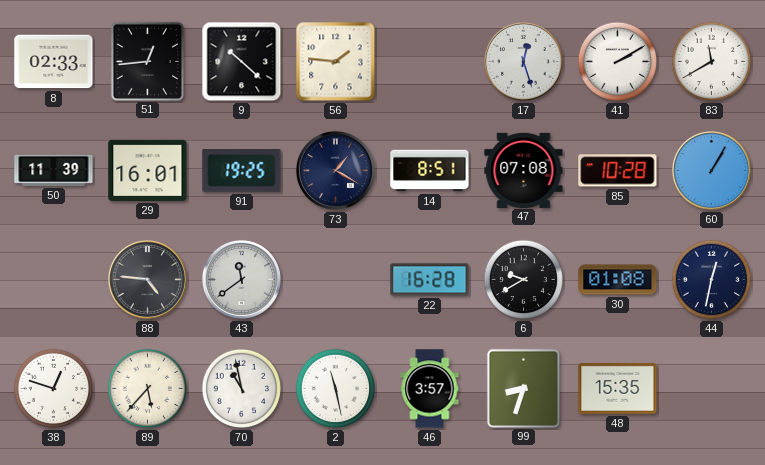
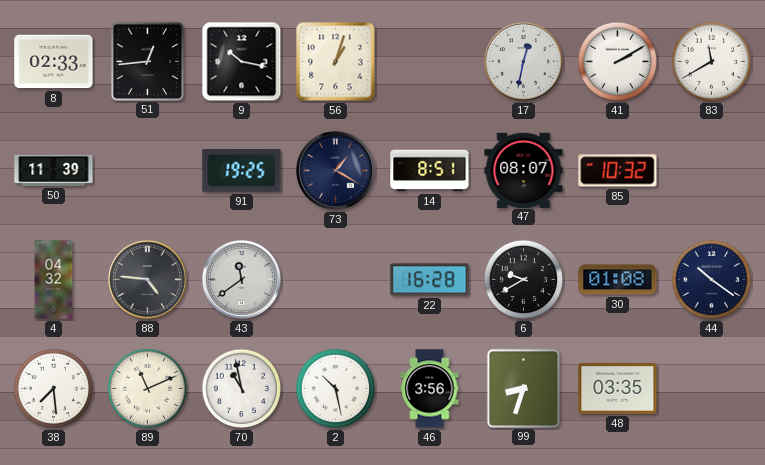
9: 10:22 -> 10:17
56: 1:46 -> 1:03
17: 12:27 -> 12:32
29: 16:01 -> none
47: 07:08 -> 08:07
85: 10:28 -> 10:32
60: 1:05 -> none
4: none -> 04:32
44: 12:32 -> 10:21
38: 12:48 -> 7:29
89: 5:37 -> 11:11
2: 11:28 -> 10:28
46: 3:57 -> 3:56
48: 15:35 -> 03:35
